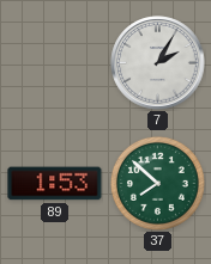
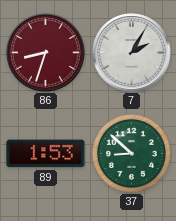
86: none -> 8:33
37: 7:52 -> 8:52
